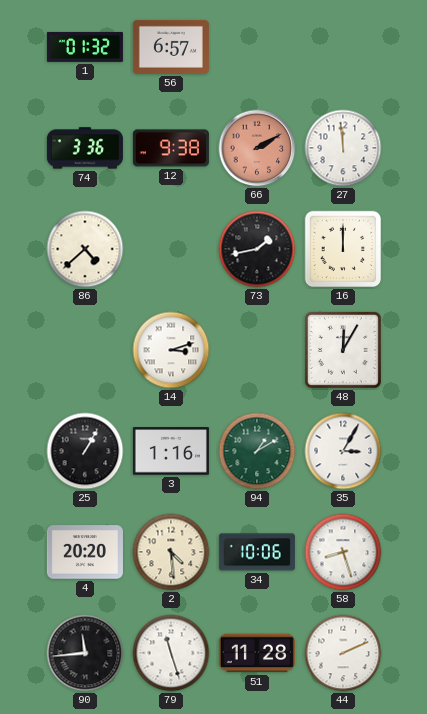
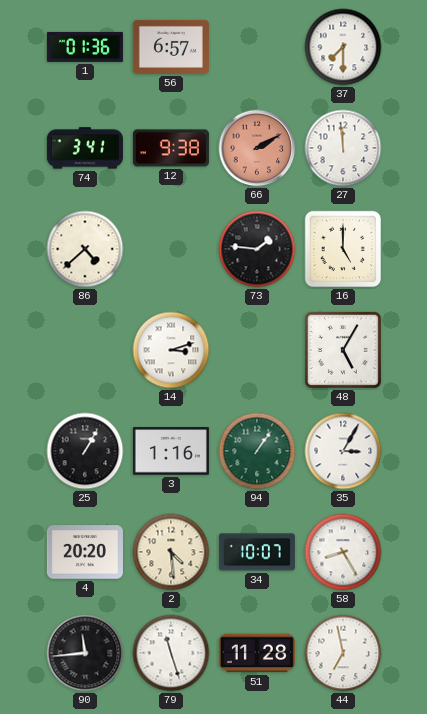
1: 01:32 -> 01:36
37: none -> 7:30
74: 3:36 -> 3:41
73: 1:43 -> 1:46
16: 12:00 -> 5:00
48: 12:05 -> 5:05
94: 1:10 -> 1:06
34: 10:06 -> 10:07
58: 8:27 -> 8:25
44: 2:11 -> 6:58
